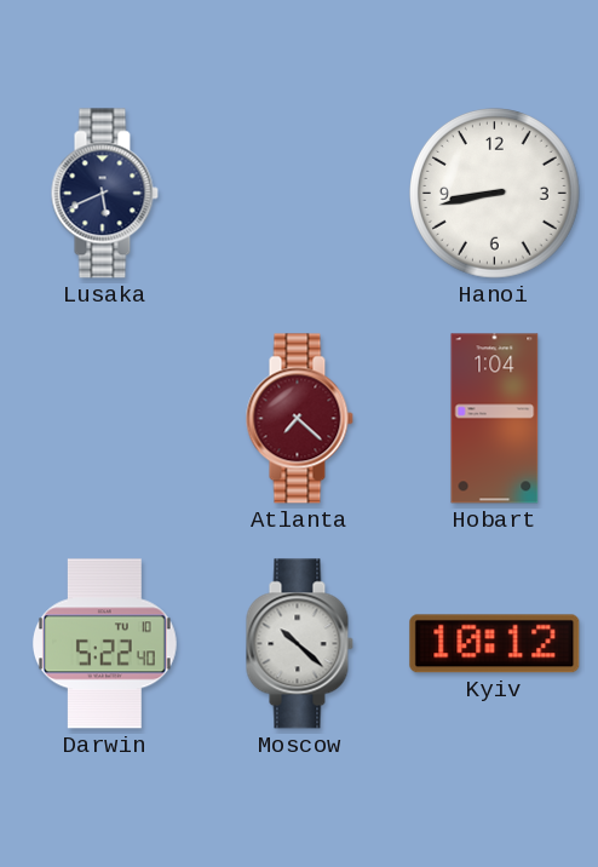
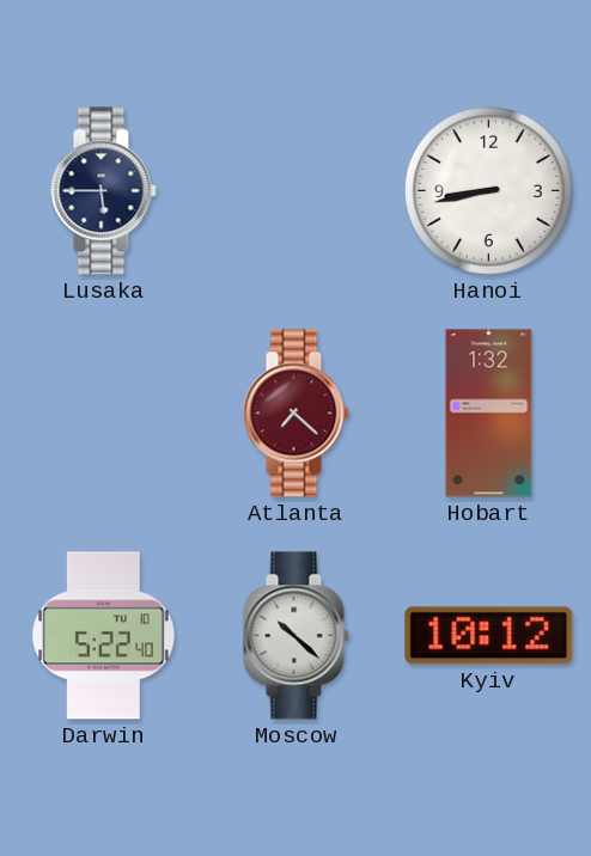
Lusaka: 5:41 -> 5:45
Hobart: 1:04 -> 1:32
